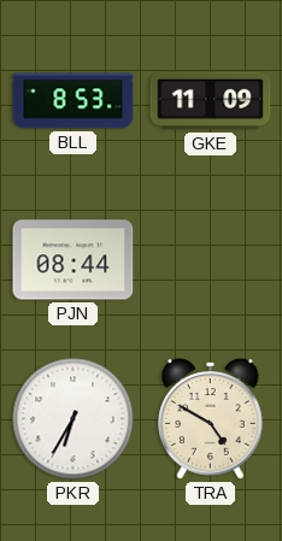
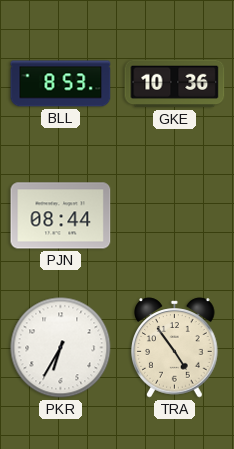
GKE: 11:09 -> 10:36
TRA: 4:50 -> 4:54
